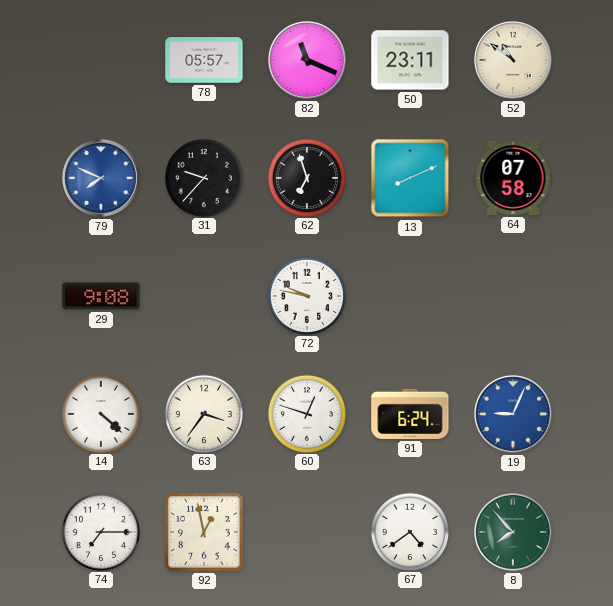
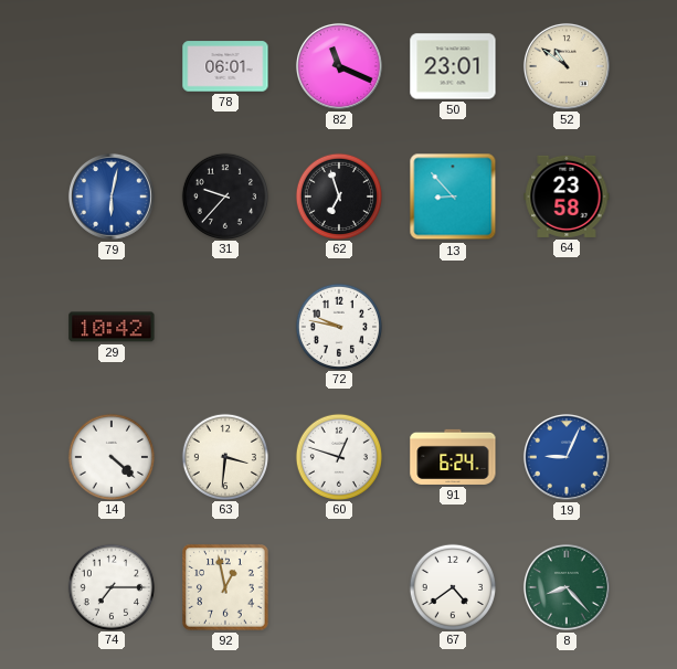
78: 05:57 -> 06:01
50: 23:11 -> 23:01
79: 7:49 -> 6:02
13: 8:11 -> 8:53
64: 07:58 -> 23:58
29: 9:08 -> 10:42
63: 3:36 -> 3:31
8: 7:53 -> 8:23
